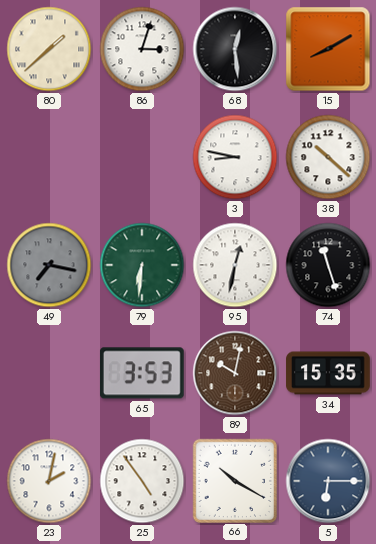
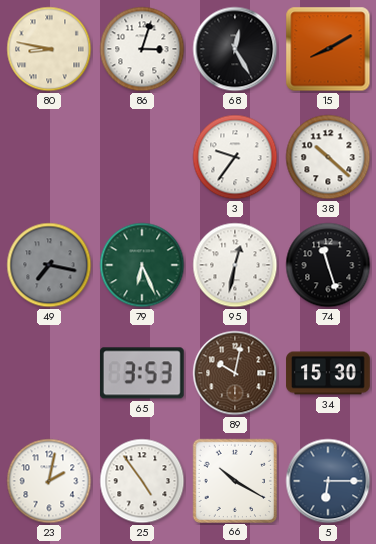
80: 1:38 -> 8:47
68: 12:29 -> 12:25
3: 8:47 -> 9:36
79: 6:31 -> 6:26
34: 15:35 -> 15:30
